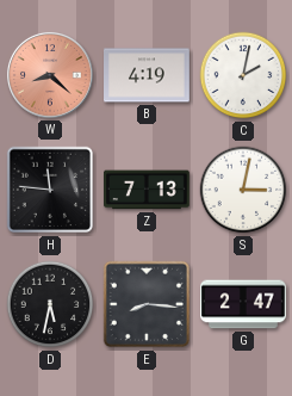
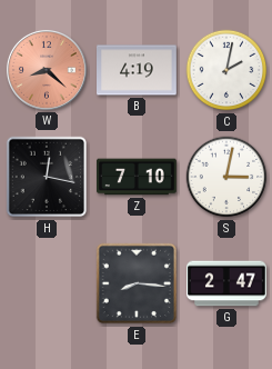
H: 11:46 -> 12:17
Z: 7:13 -> 7:10
D: 5:32 -> none
